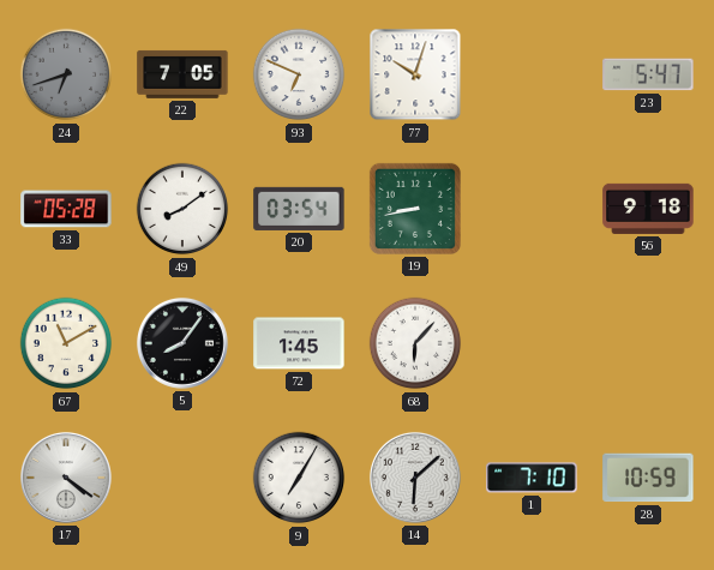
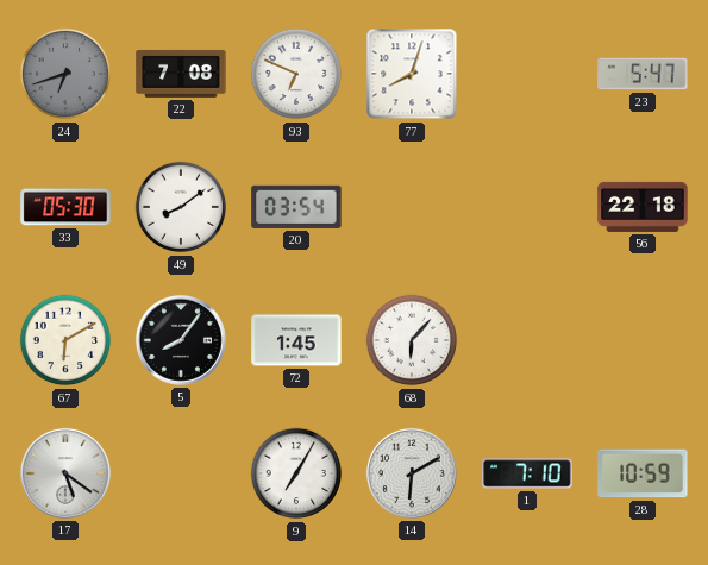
22: 7:05 -> 7:08
77: 10:03 -> 8:03
33: 05:28 -> 05:30
19: 8:43 -> none
56: 9:18 -> 22:18
67: 11:10 -> 6:10
17: 4:21 -> 5:21
14: 6:08 -> 6:10
